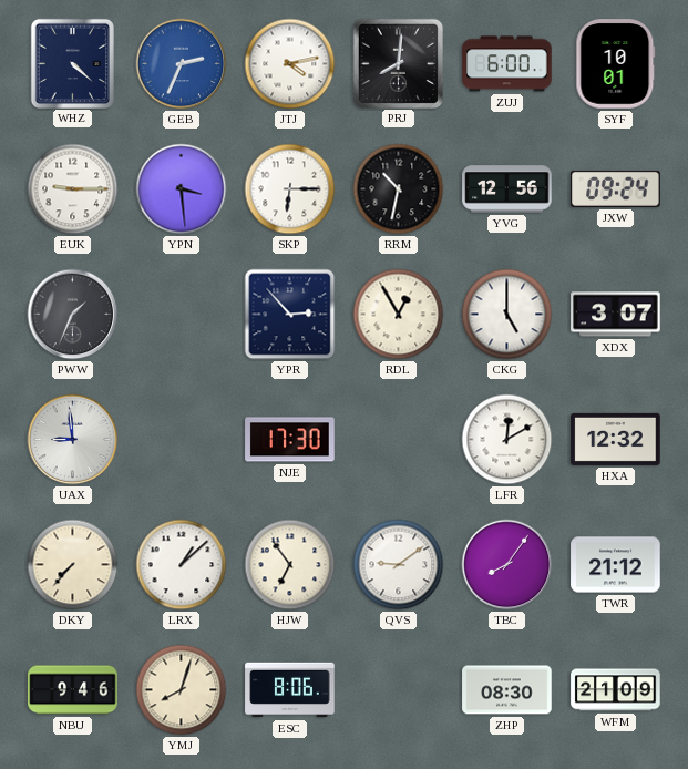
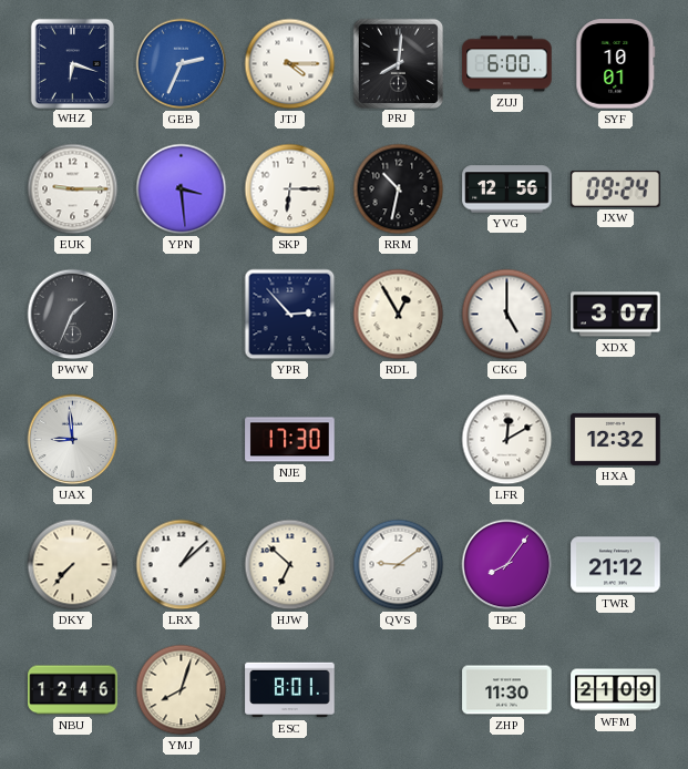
WHZ: 4:22 -> 6:18
JTJ: 4:13 -> 4:15
HJW: 6:54 -> 6:52
NBU: 9:46 -> 12:46
ESC: 8:06 -> 8:01
ZHP: 08:30 -> 11:30
